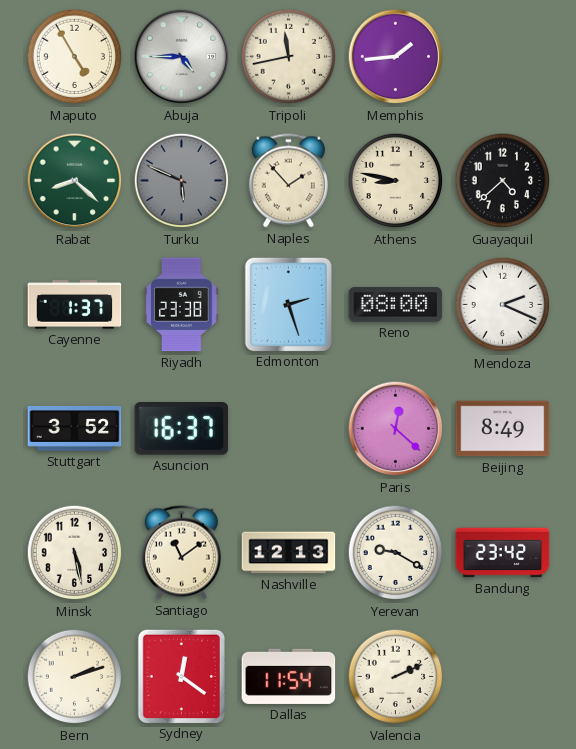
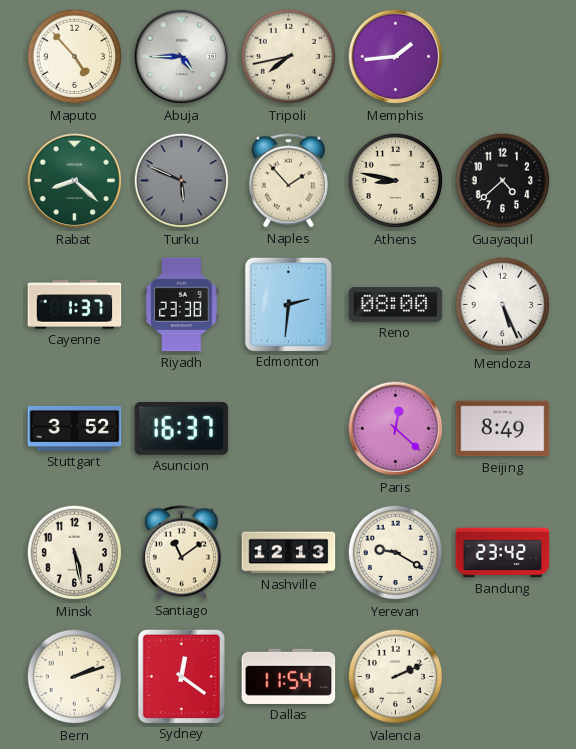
Maputo: 4:55 -> 4:53
Tripoli: 11:43 -> 7:43
Edmonton: 2:27 -> 2:31
Mendoza: 2:19 -> 5:26
